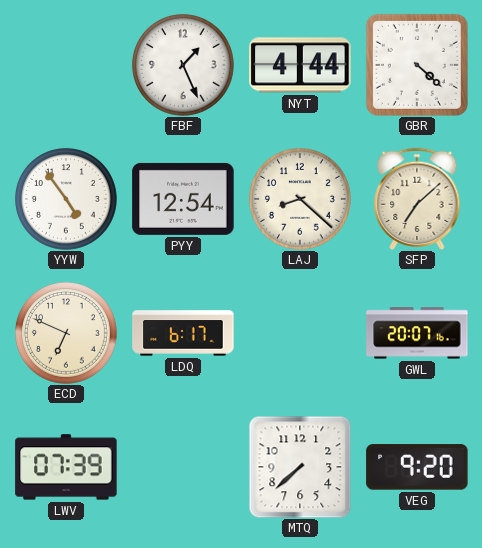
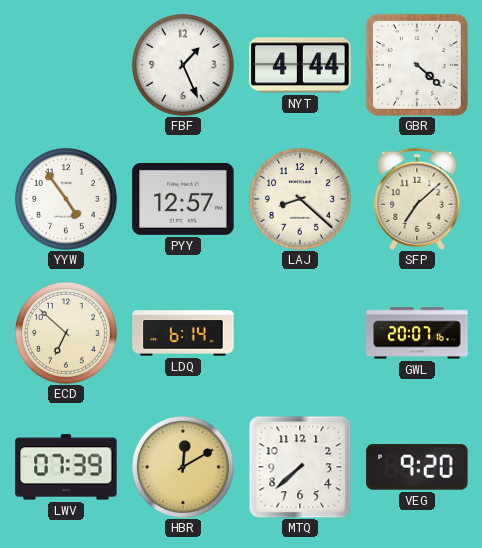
PYY: 12:54 -> 12:57
ECD: 6:49 -> 6:52
LDQ: 6:17 -> 6:14
HBR: none -> 12:10
